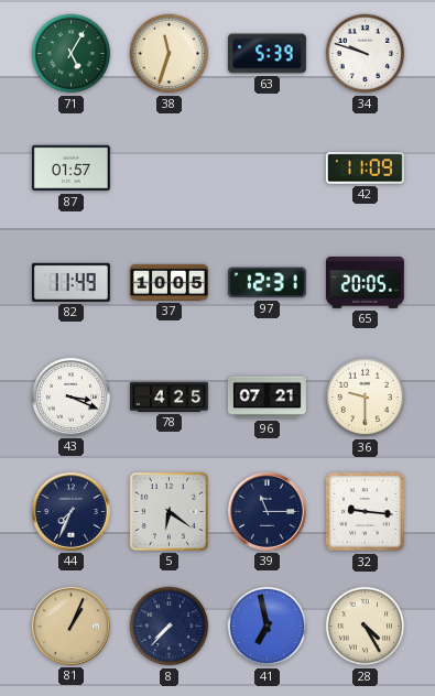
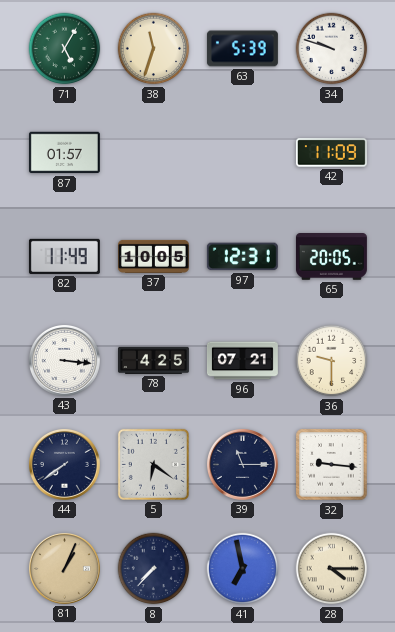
43: 3:19 -> 3:16
44: 7:34 -> 7:39
28: 4:25 -> 4:15
